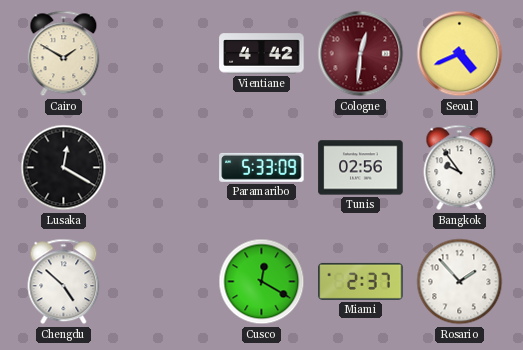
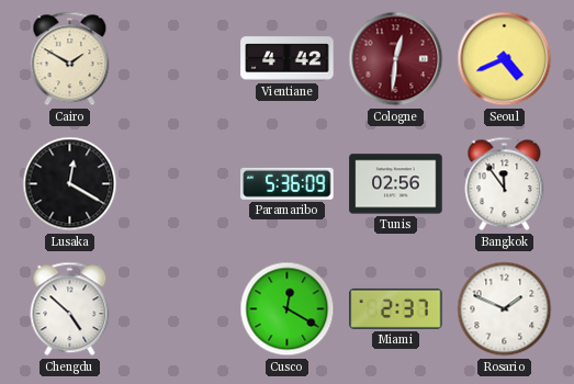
Paramaribo: 5:33 -> 5:36
Bangkok: 9:54 -> 11:54
Rosario: 1:53 -> 1:49
